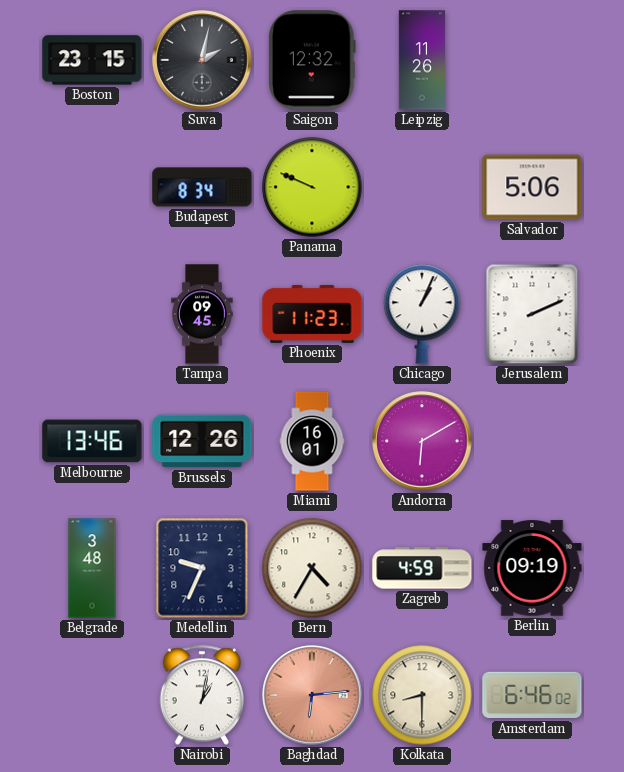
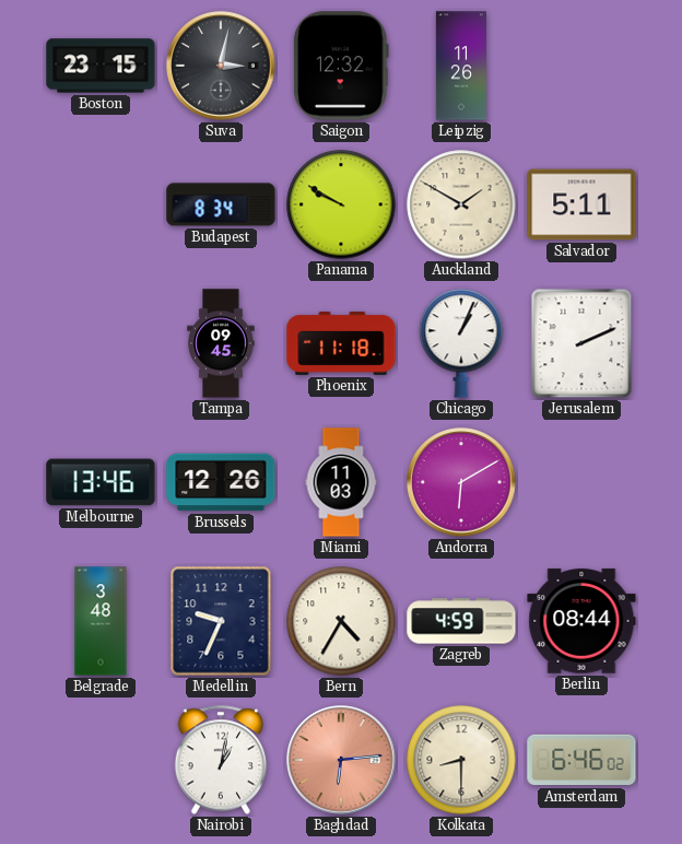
Suva: 2:02 -> 3:02
Panama: 9:49 -> 9:50
Auckland: none -> 1:50
Salvador: 5:06 -> 5:11
Phoenix: 11:23 -> 11:18
Miami: 16:01 -> 11:03
Berlin: 09:19 -> 08:44
